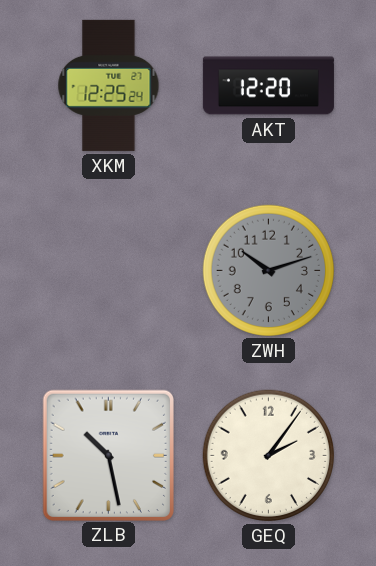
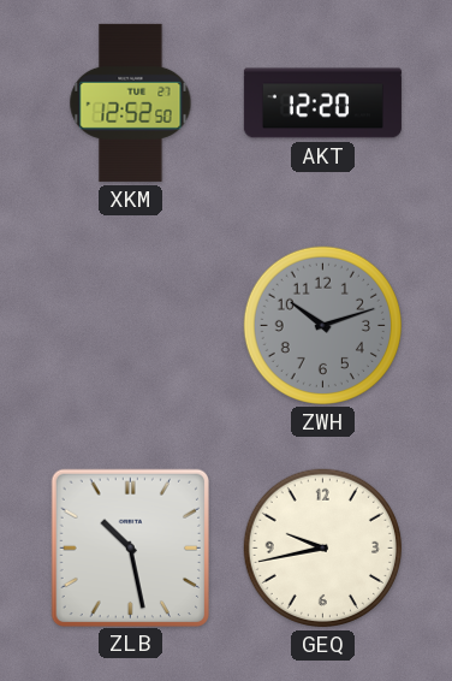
XKM: 12:25 -> 12:52
GEQ: 2:06 -> 9:43
